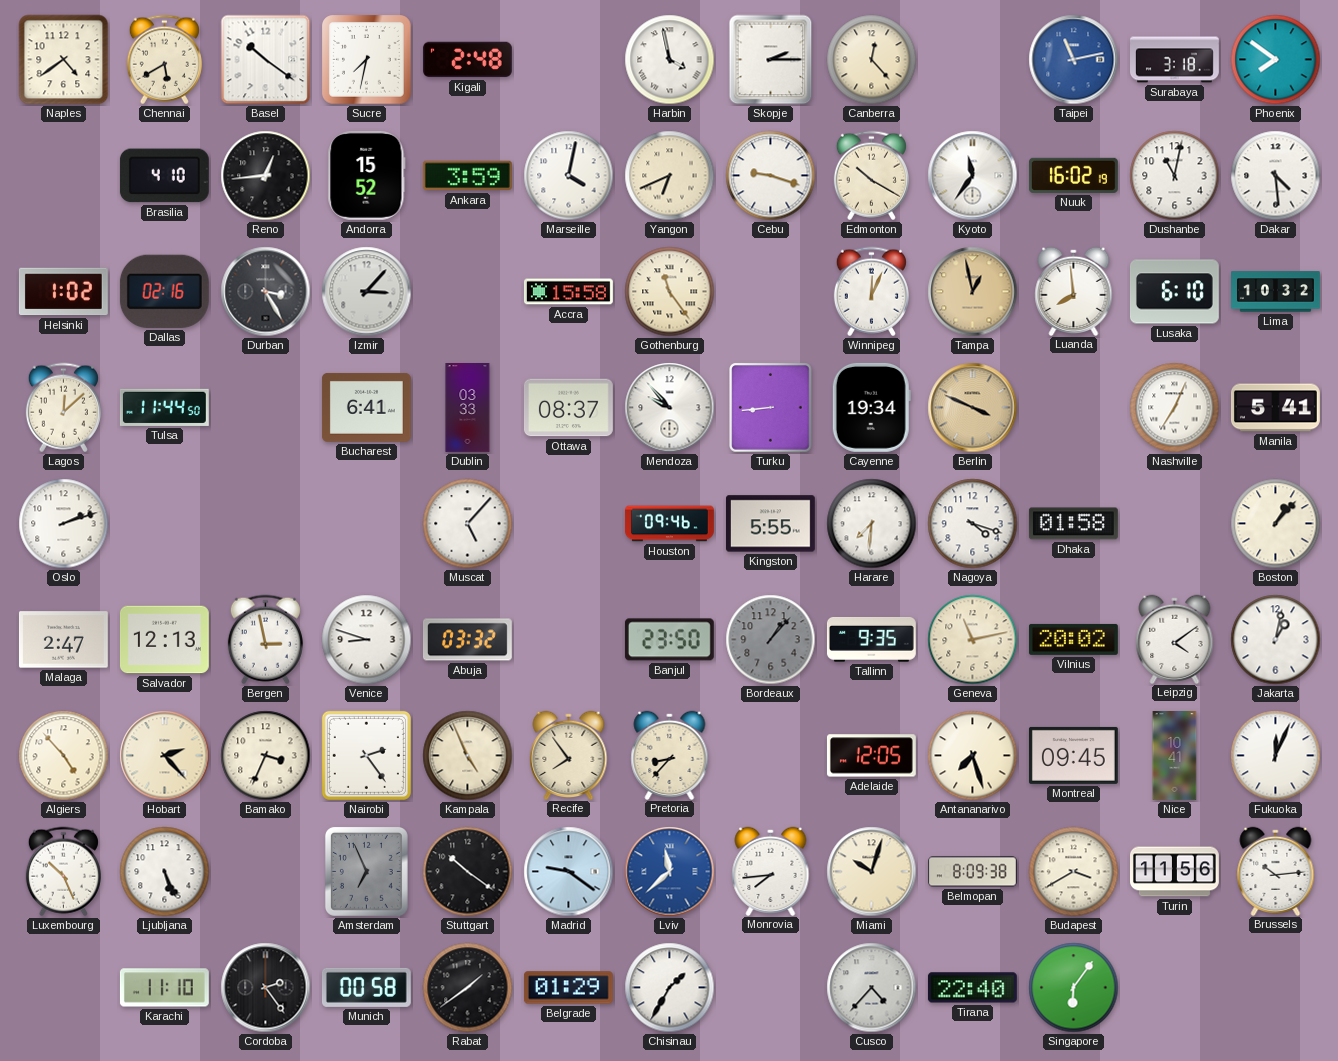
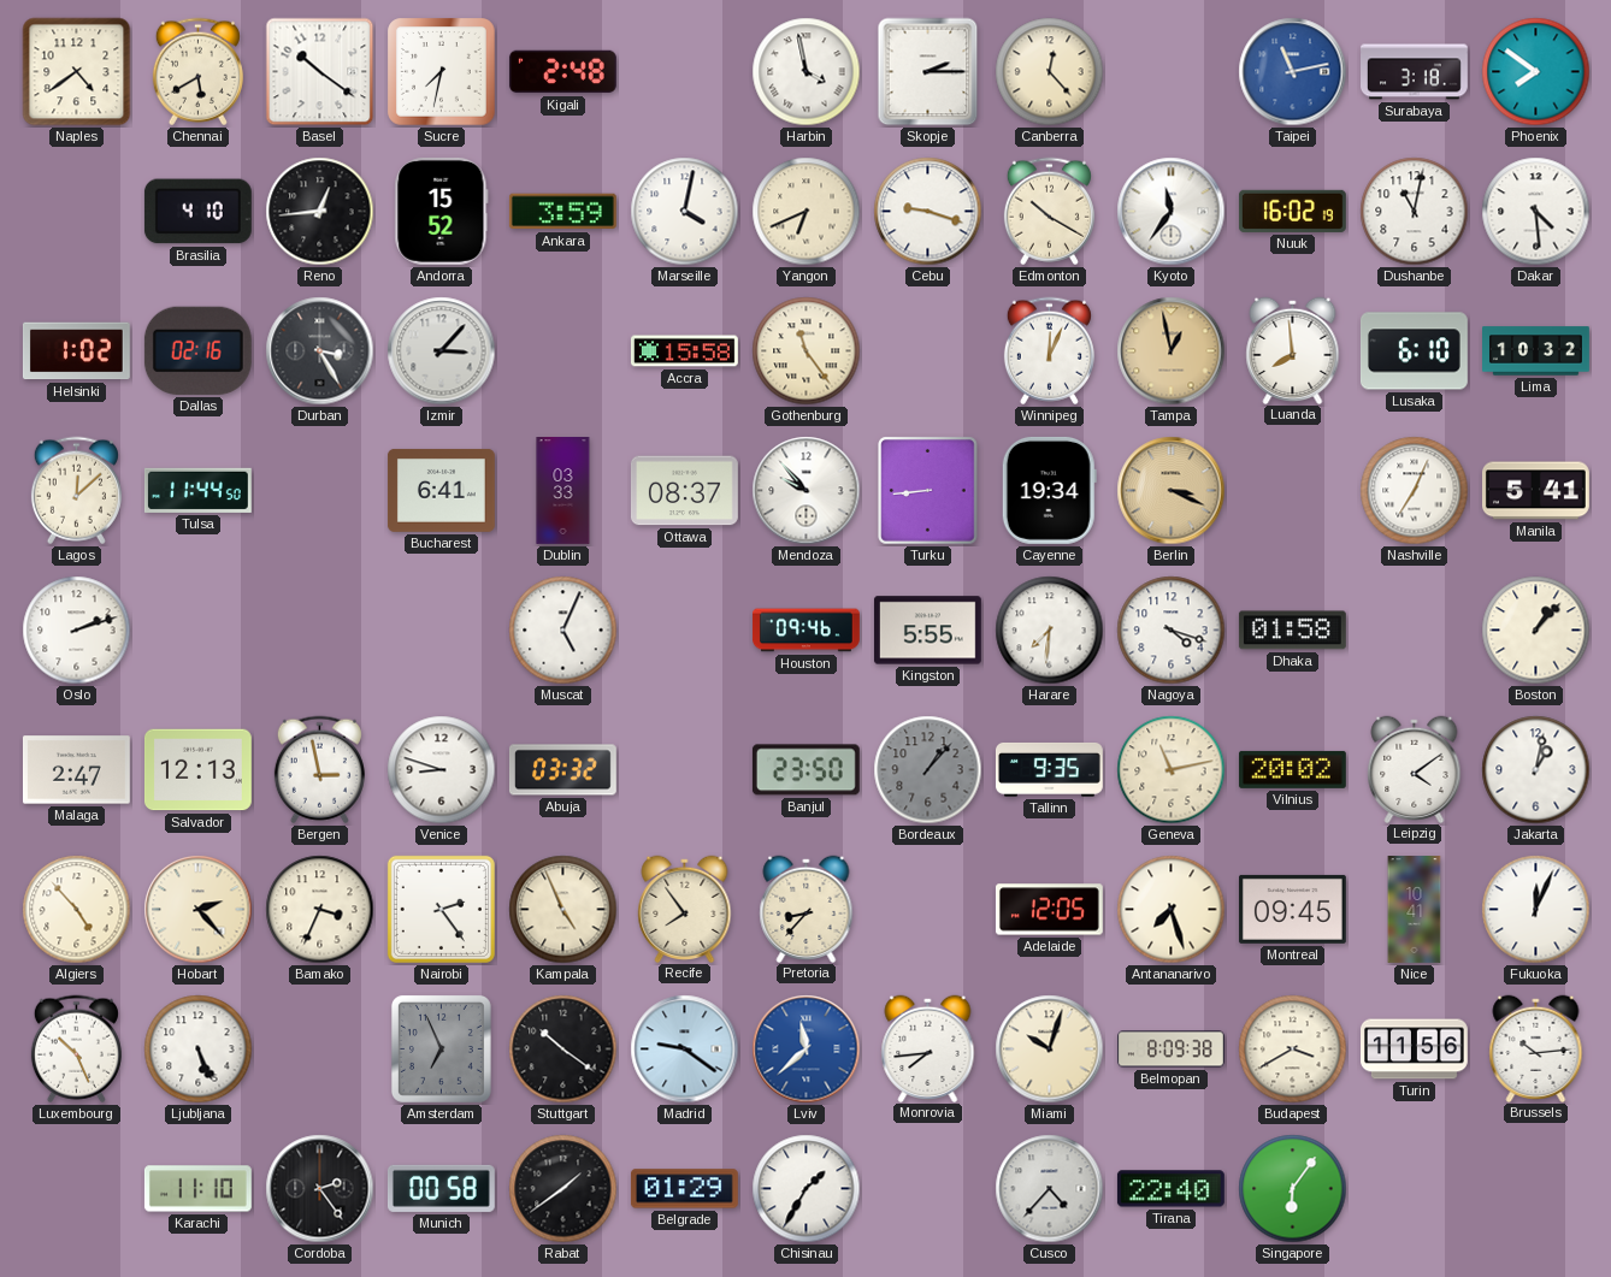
Berlin: 3:49 -> 3:19
Muscat: 5:07 -> 5:04
